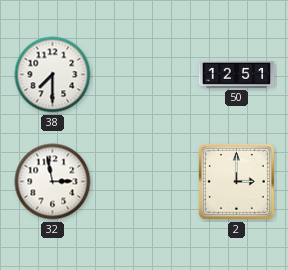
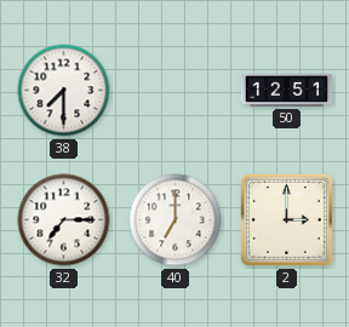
32: 2:58 -> 7:15
40: none -> 7:00
